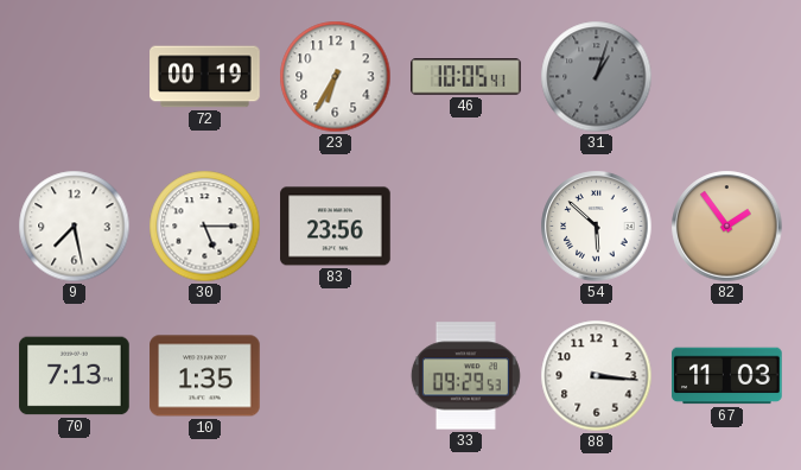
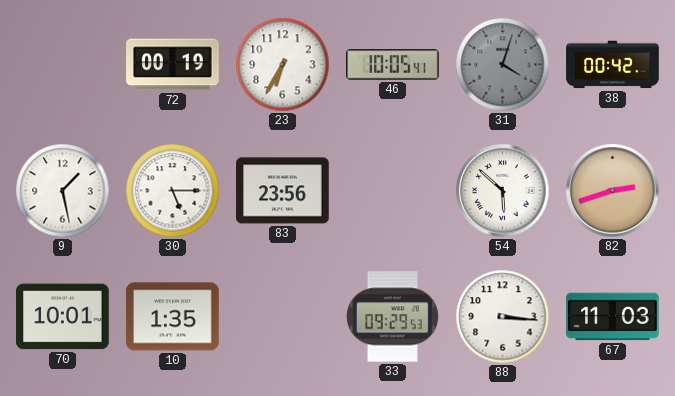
31: 1:03 -> 4:03
38: none -> 00:42
9: 7:28 -> 1:28
82: 1:54 -> 2:42
70: 7:13 -> 10:01
